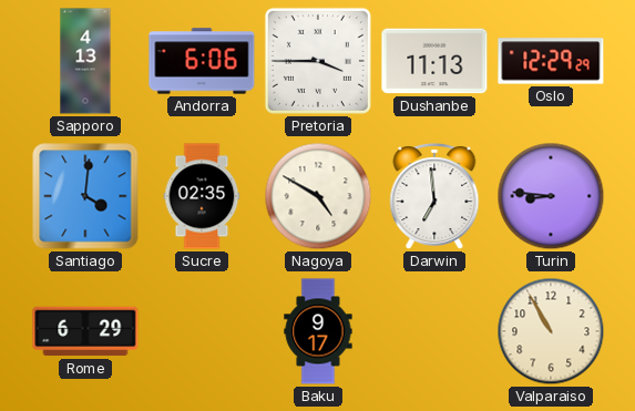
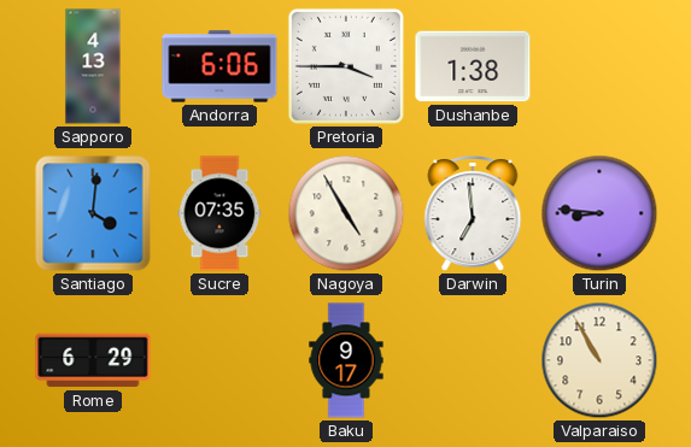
Dushanbe: 11:13 -> 1:38
Oslo: 12:29 -> none
Sucre: 02:35 -> 07:35
Nagoya: 4:50 -> 4:55
